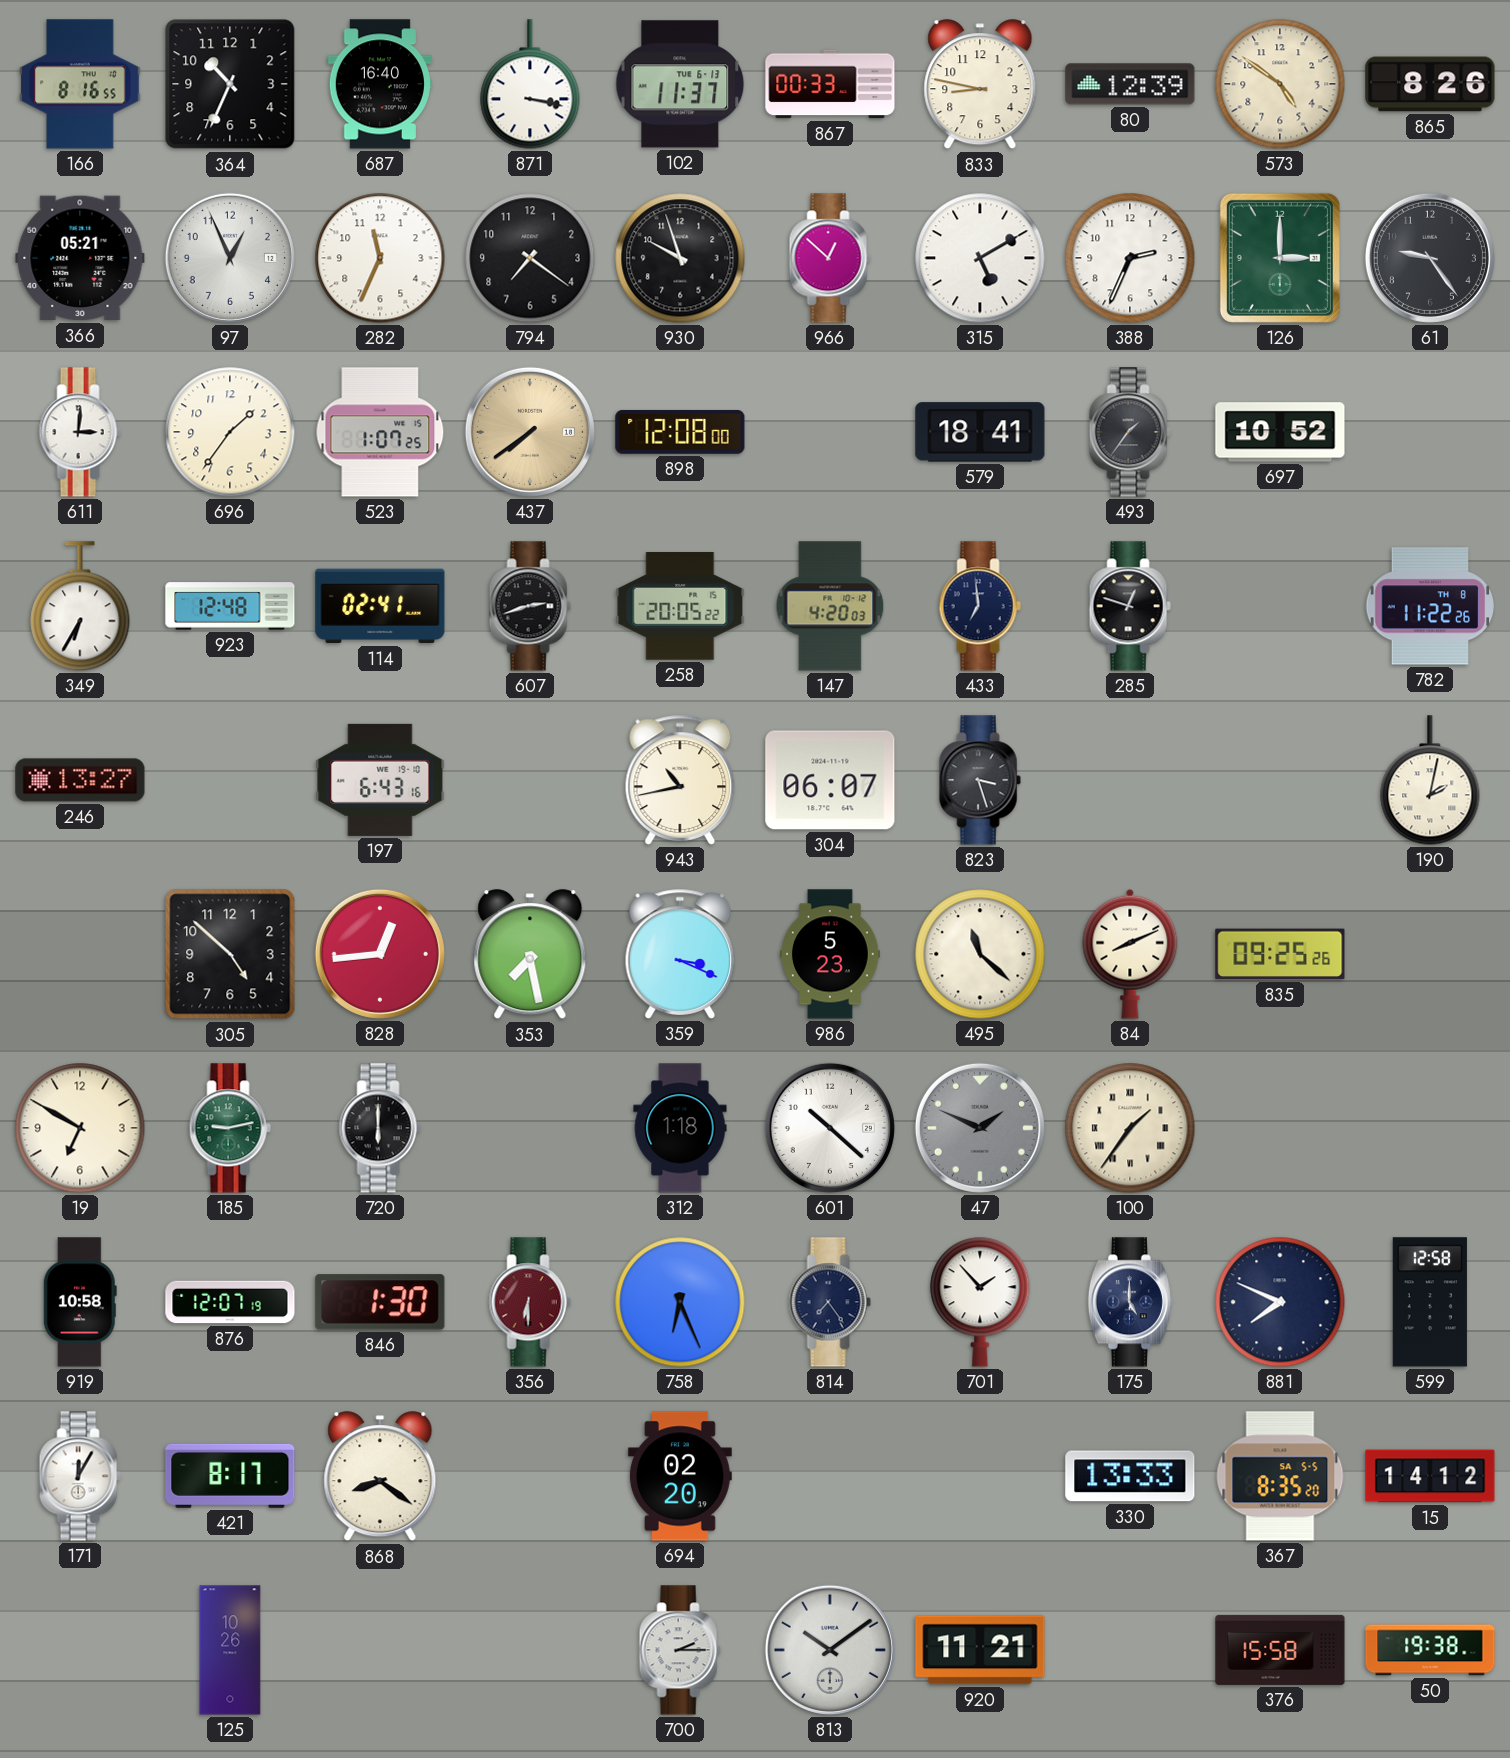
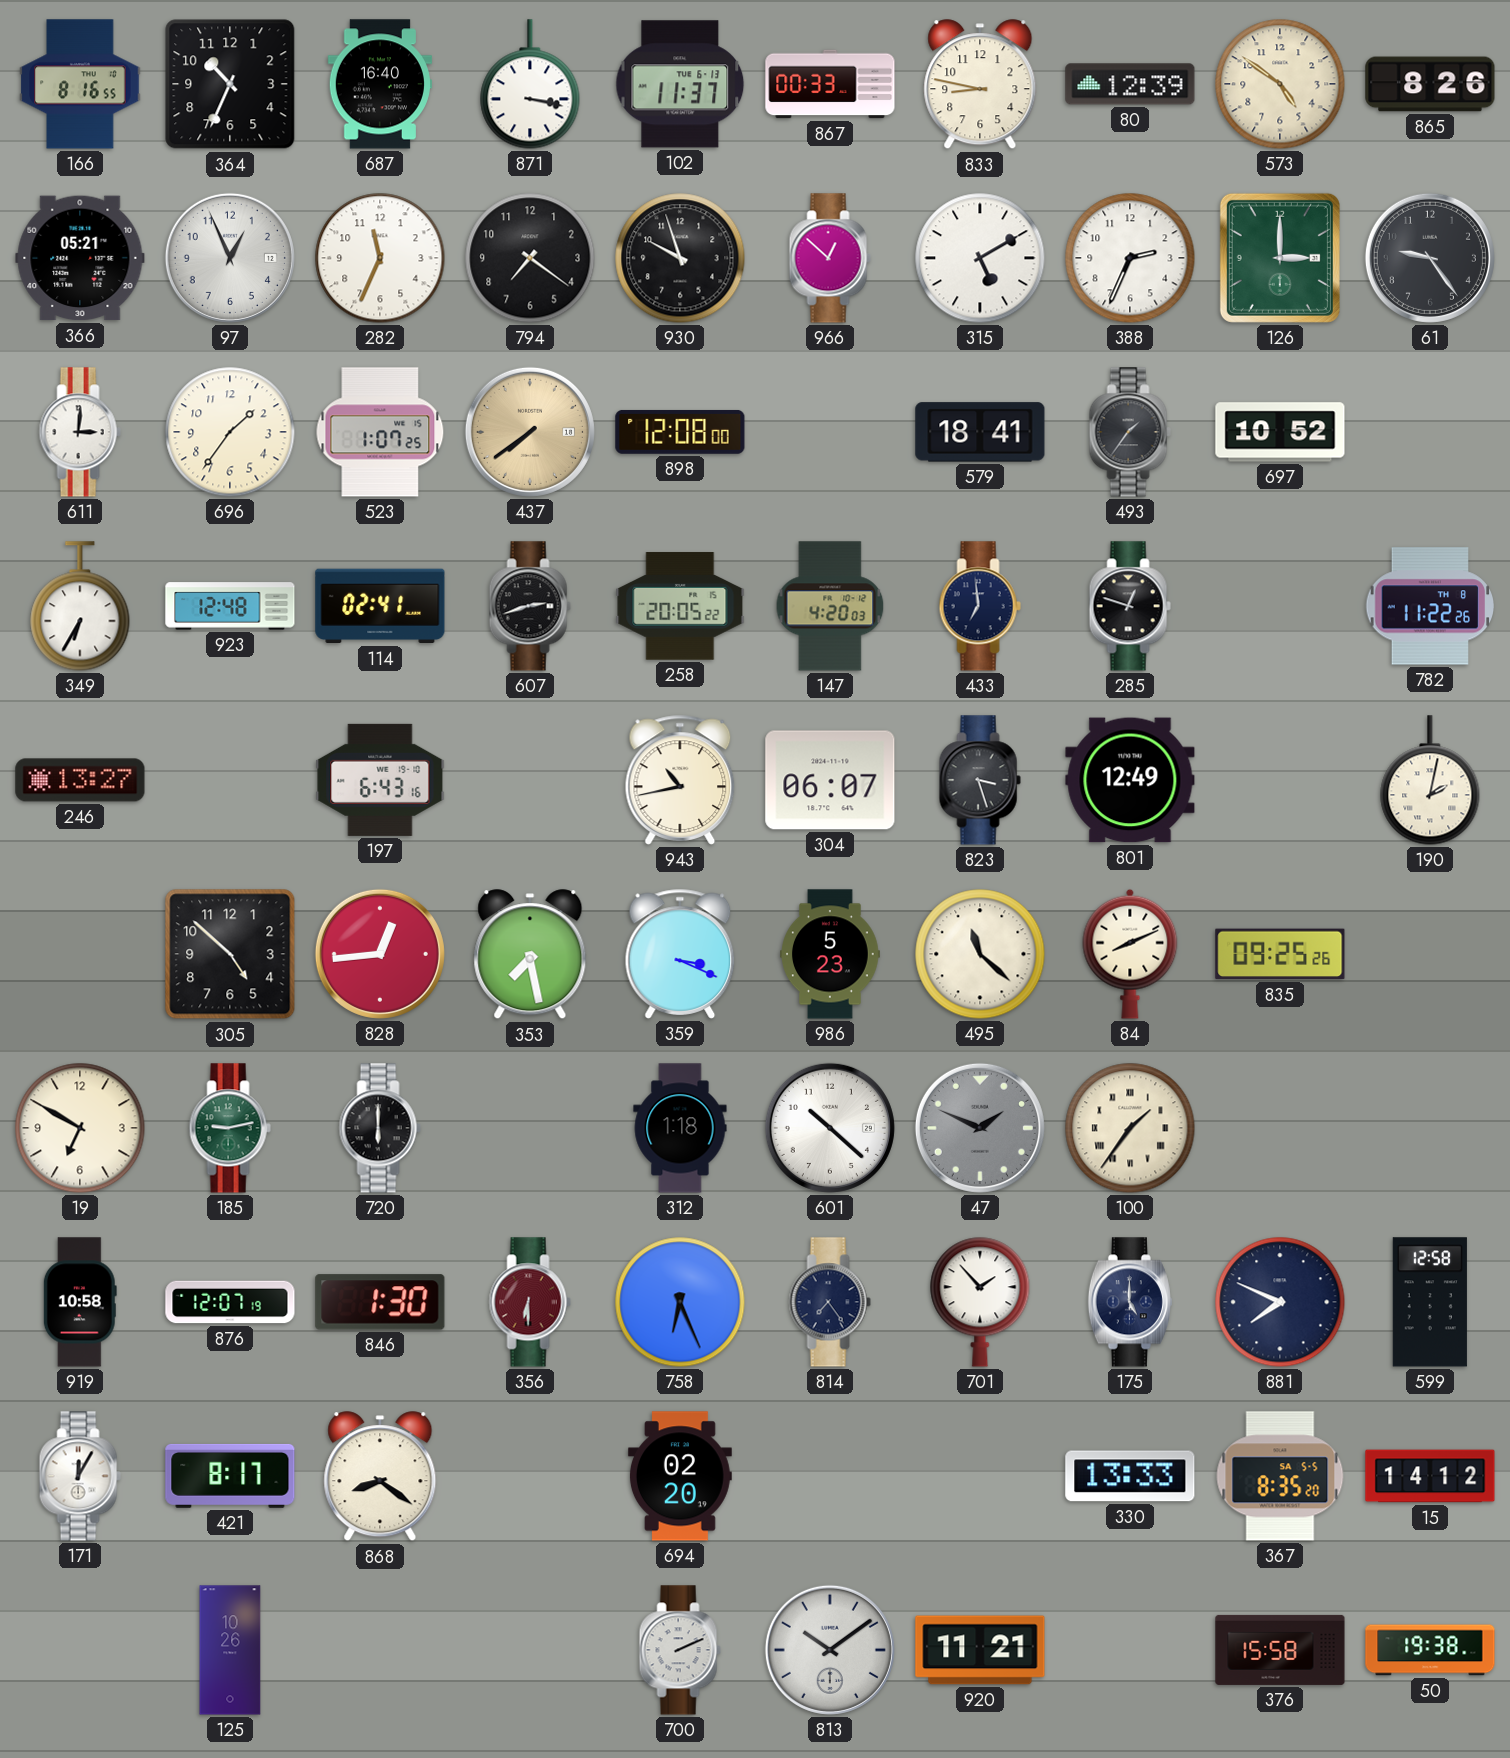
801: none -> 12:49
700: 2:15 -> 2:11
